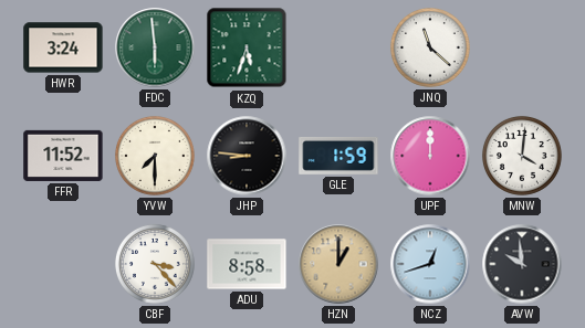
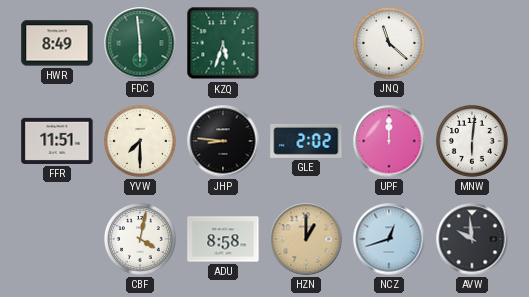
HWR: 3:24 -> 8:49
FFR: 11:52 -> 11:51
GLE: 1:59 -> 2:02
MNW: 4:01 -> 6:01
CBF: 3:23 -> 4:02
